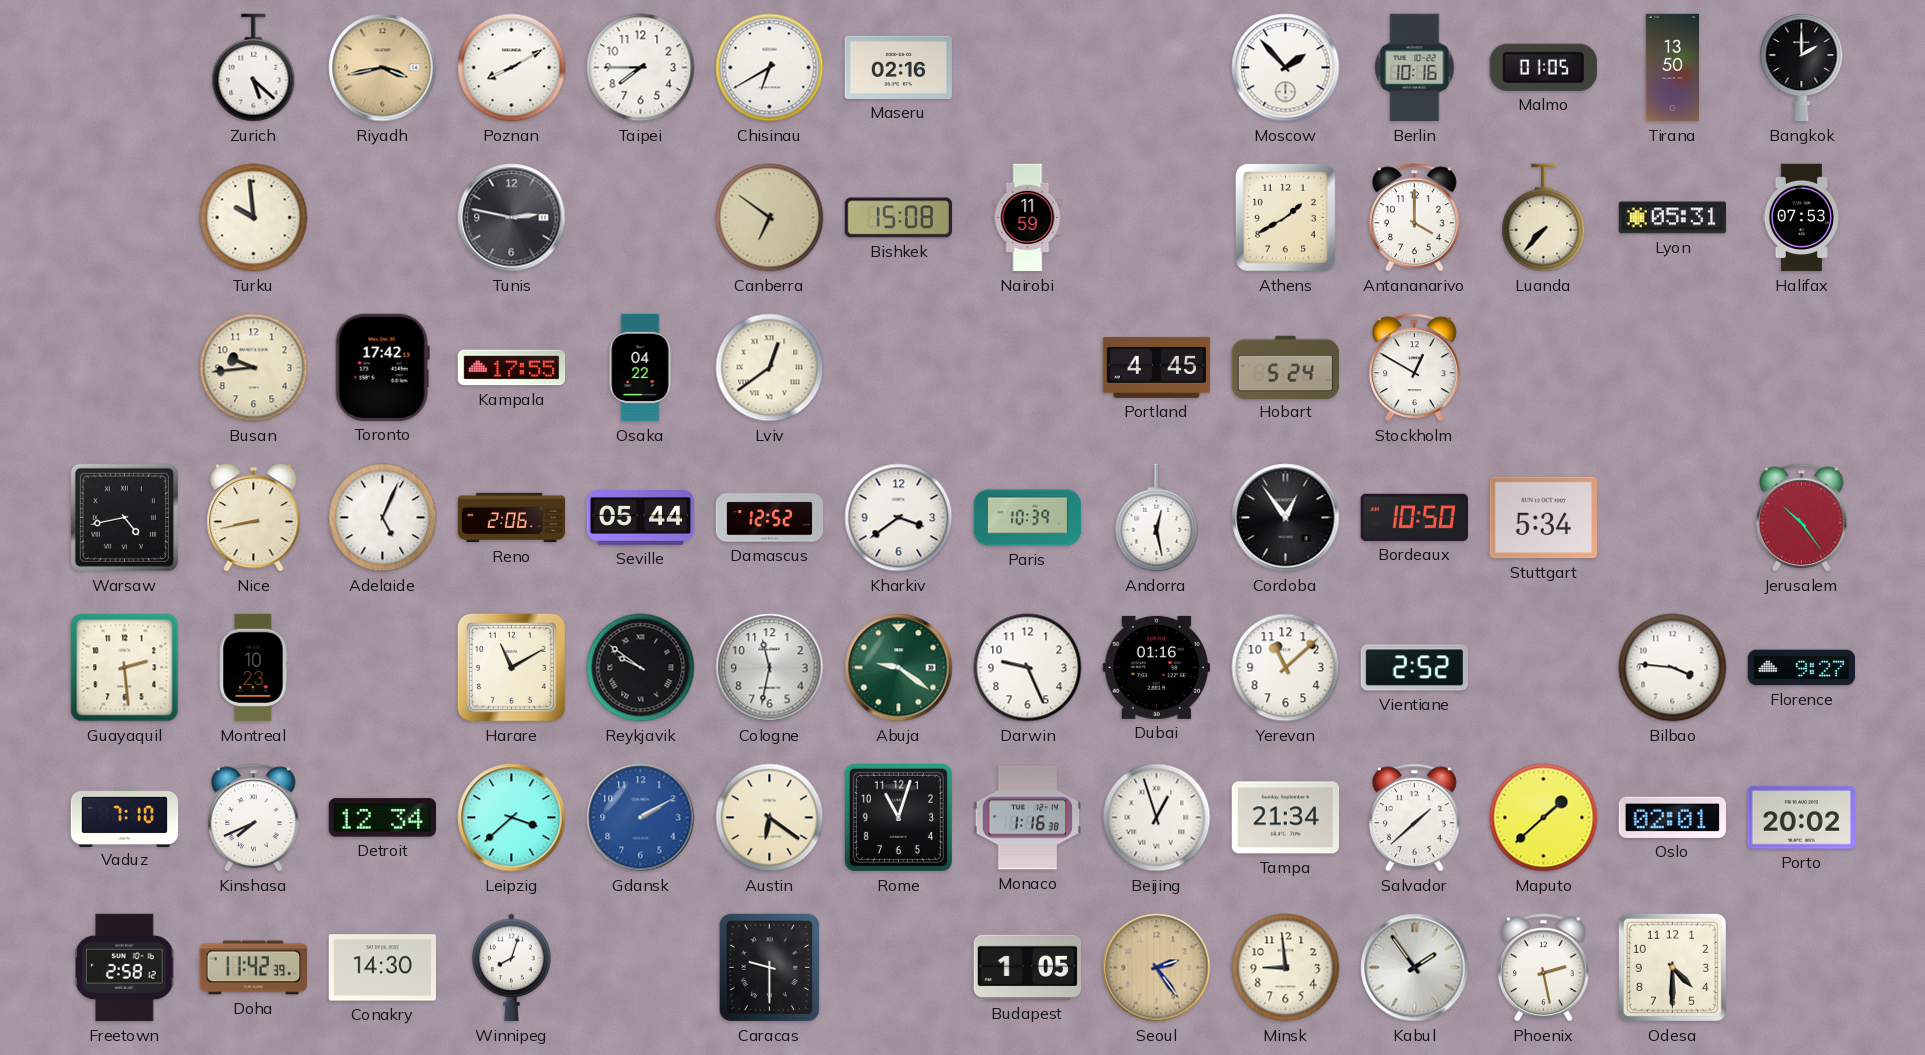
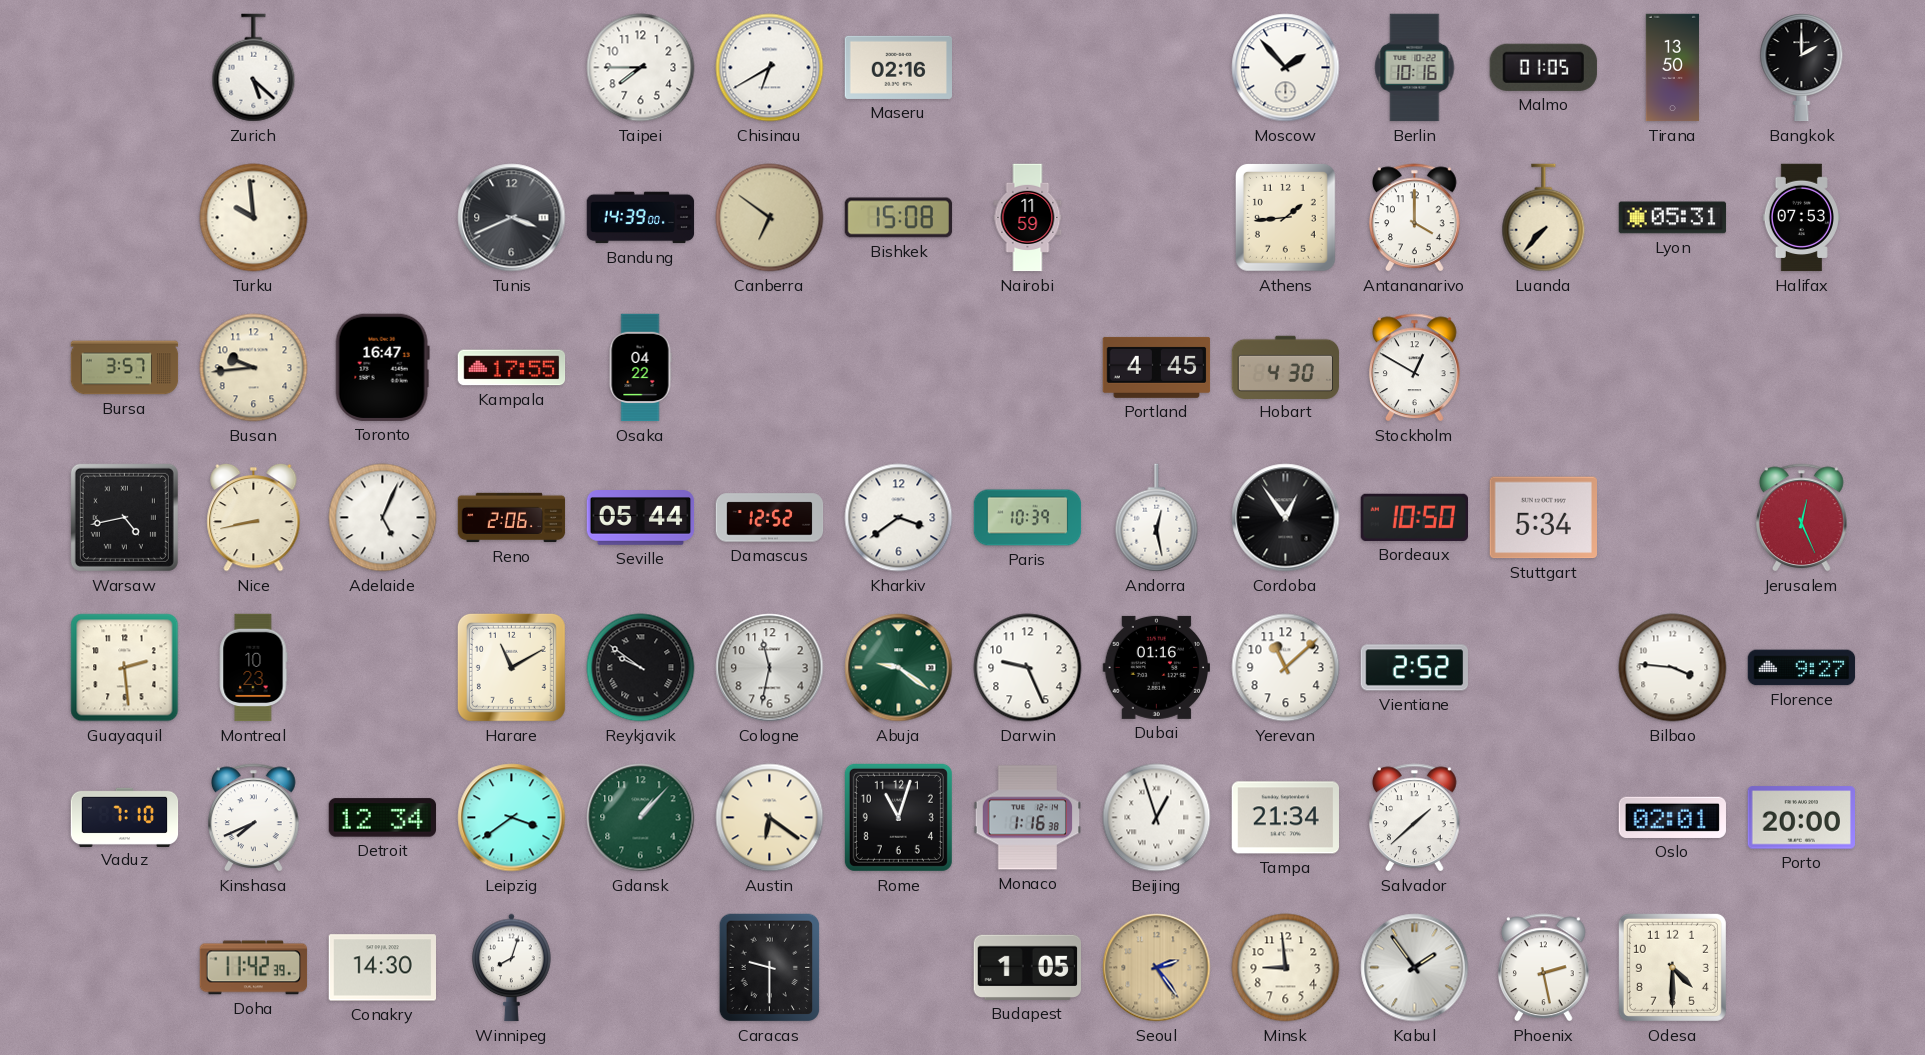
Riyadh: 3:43 -> none
Poznan: 8:10 -> none
Tunis: 2:47 -> 3:41
Bandung: none -> 14:39
Athens: 1:40 -> 1:44
Bursa: none -> 3:57
Toronto: 17:42 -> 16:47
Lviv: 12:39 -> none
Hobart: 5:24 -> 4:30
Jerusalem: 10:24 -> 12:26
Leipzig: 3:38 -> 3:39
Gdansk: 2:10 -> 1:07
Gdansk dial: blue -> green
Maputo: 1:38 -> none
Porto: 20:02 -> 20:00
Freetown: 2:58 -> none
